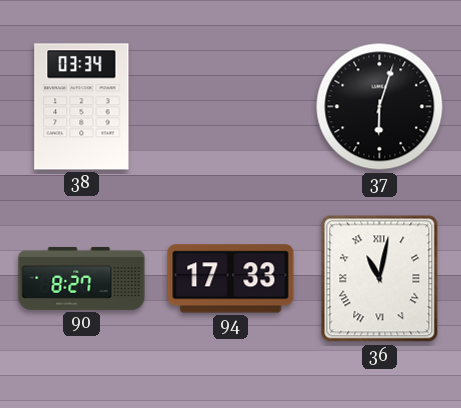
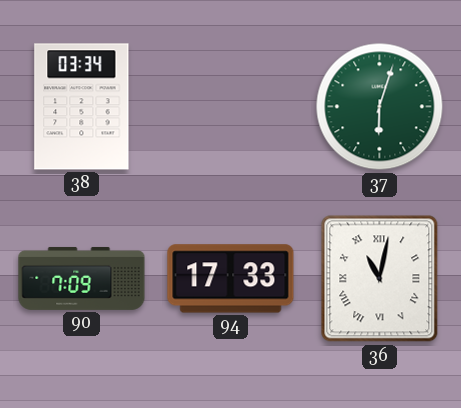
37 dial: black -> green
90: 8:27 -> 7:09
